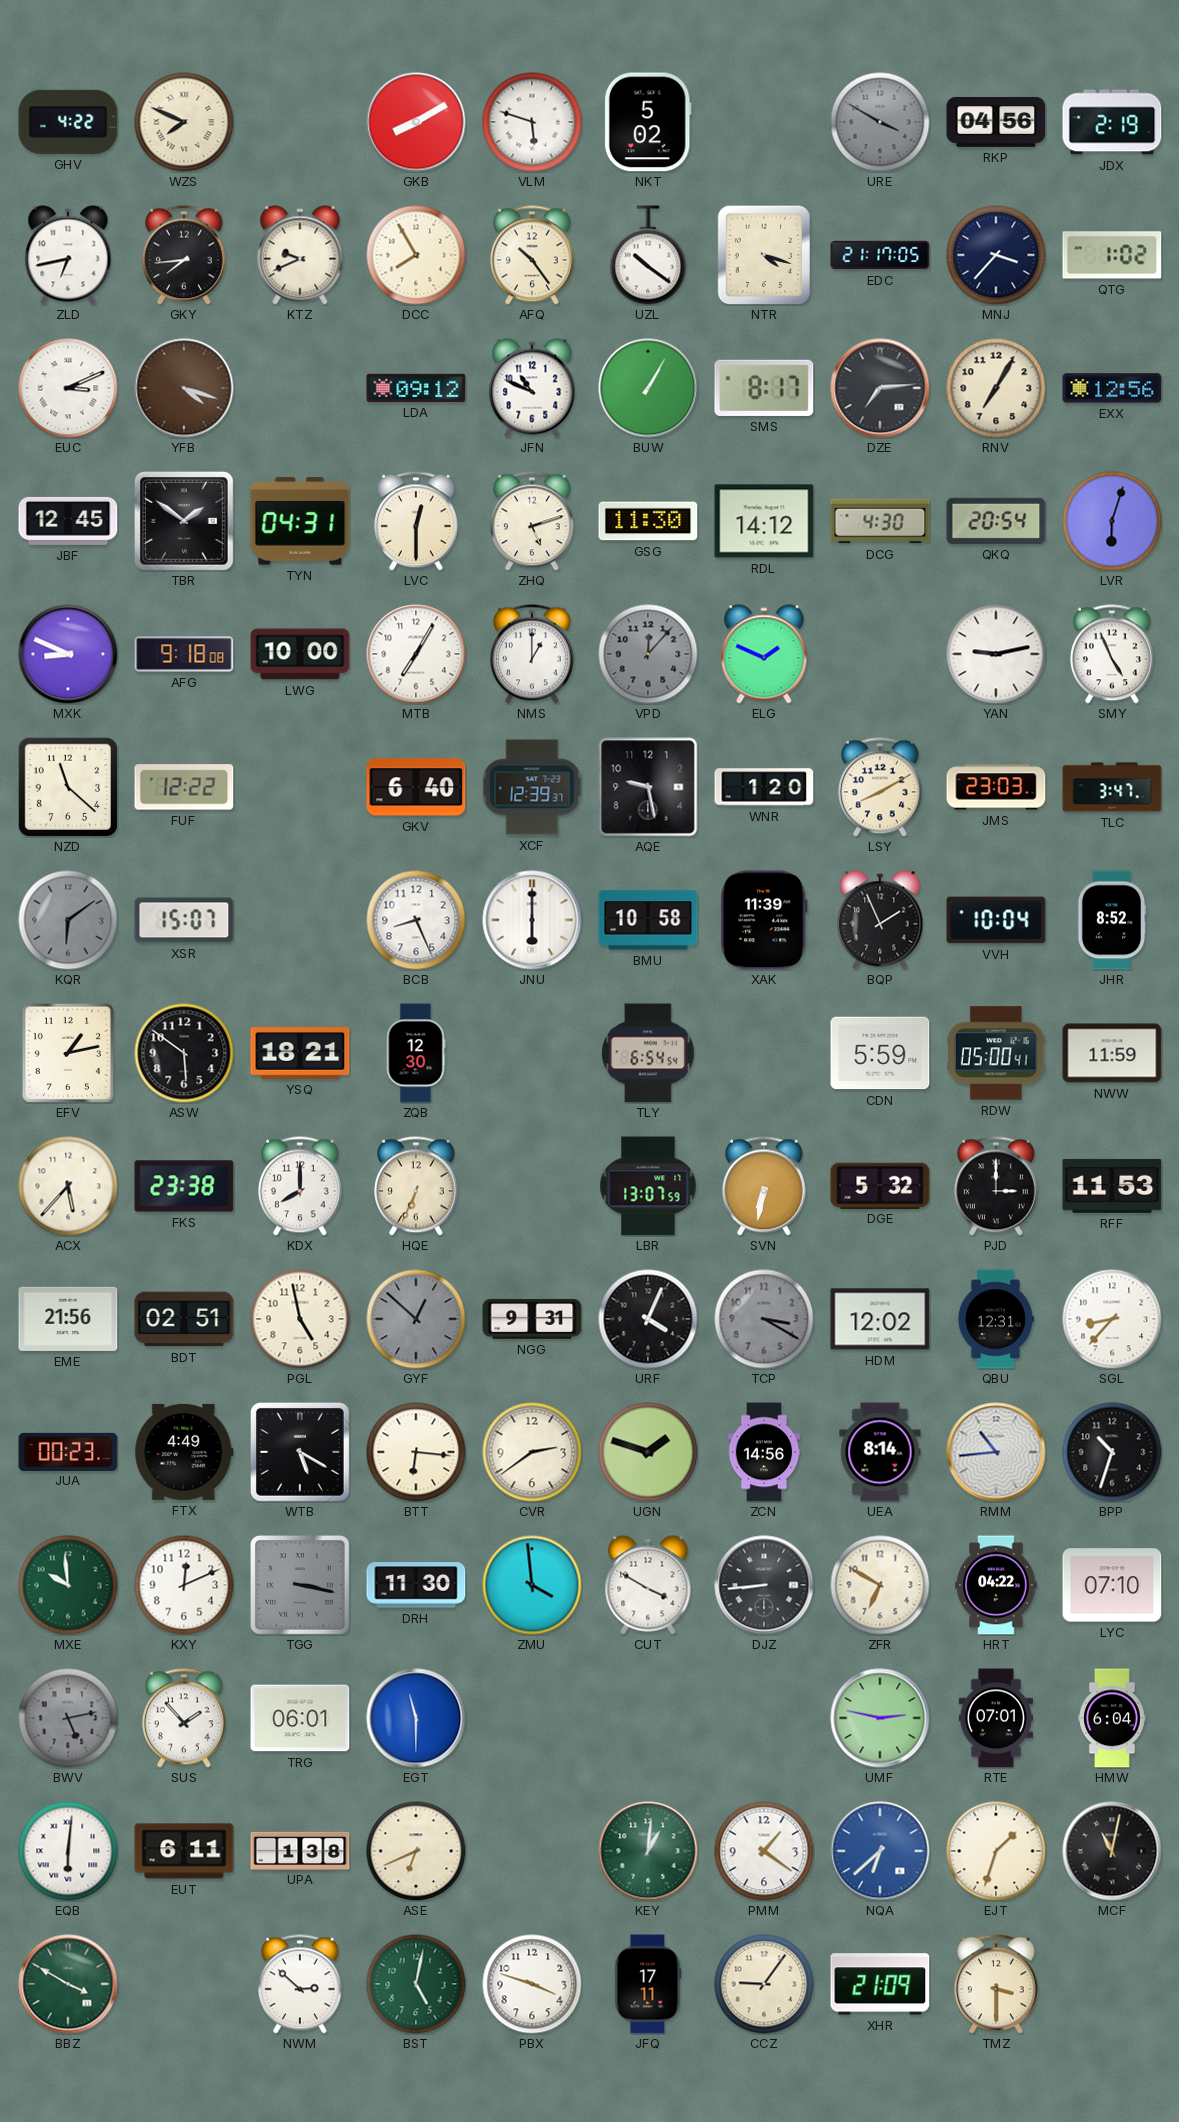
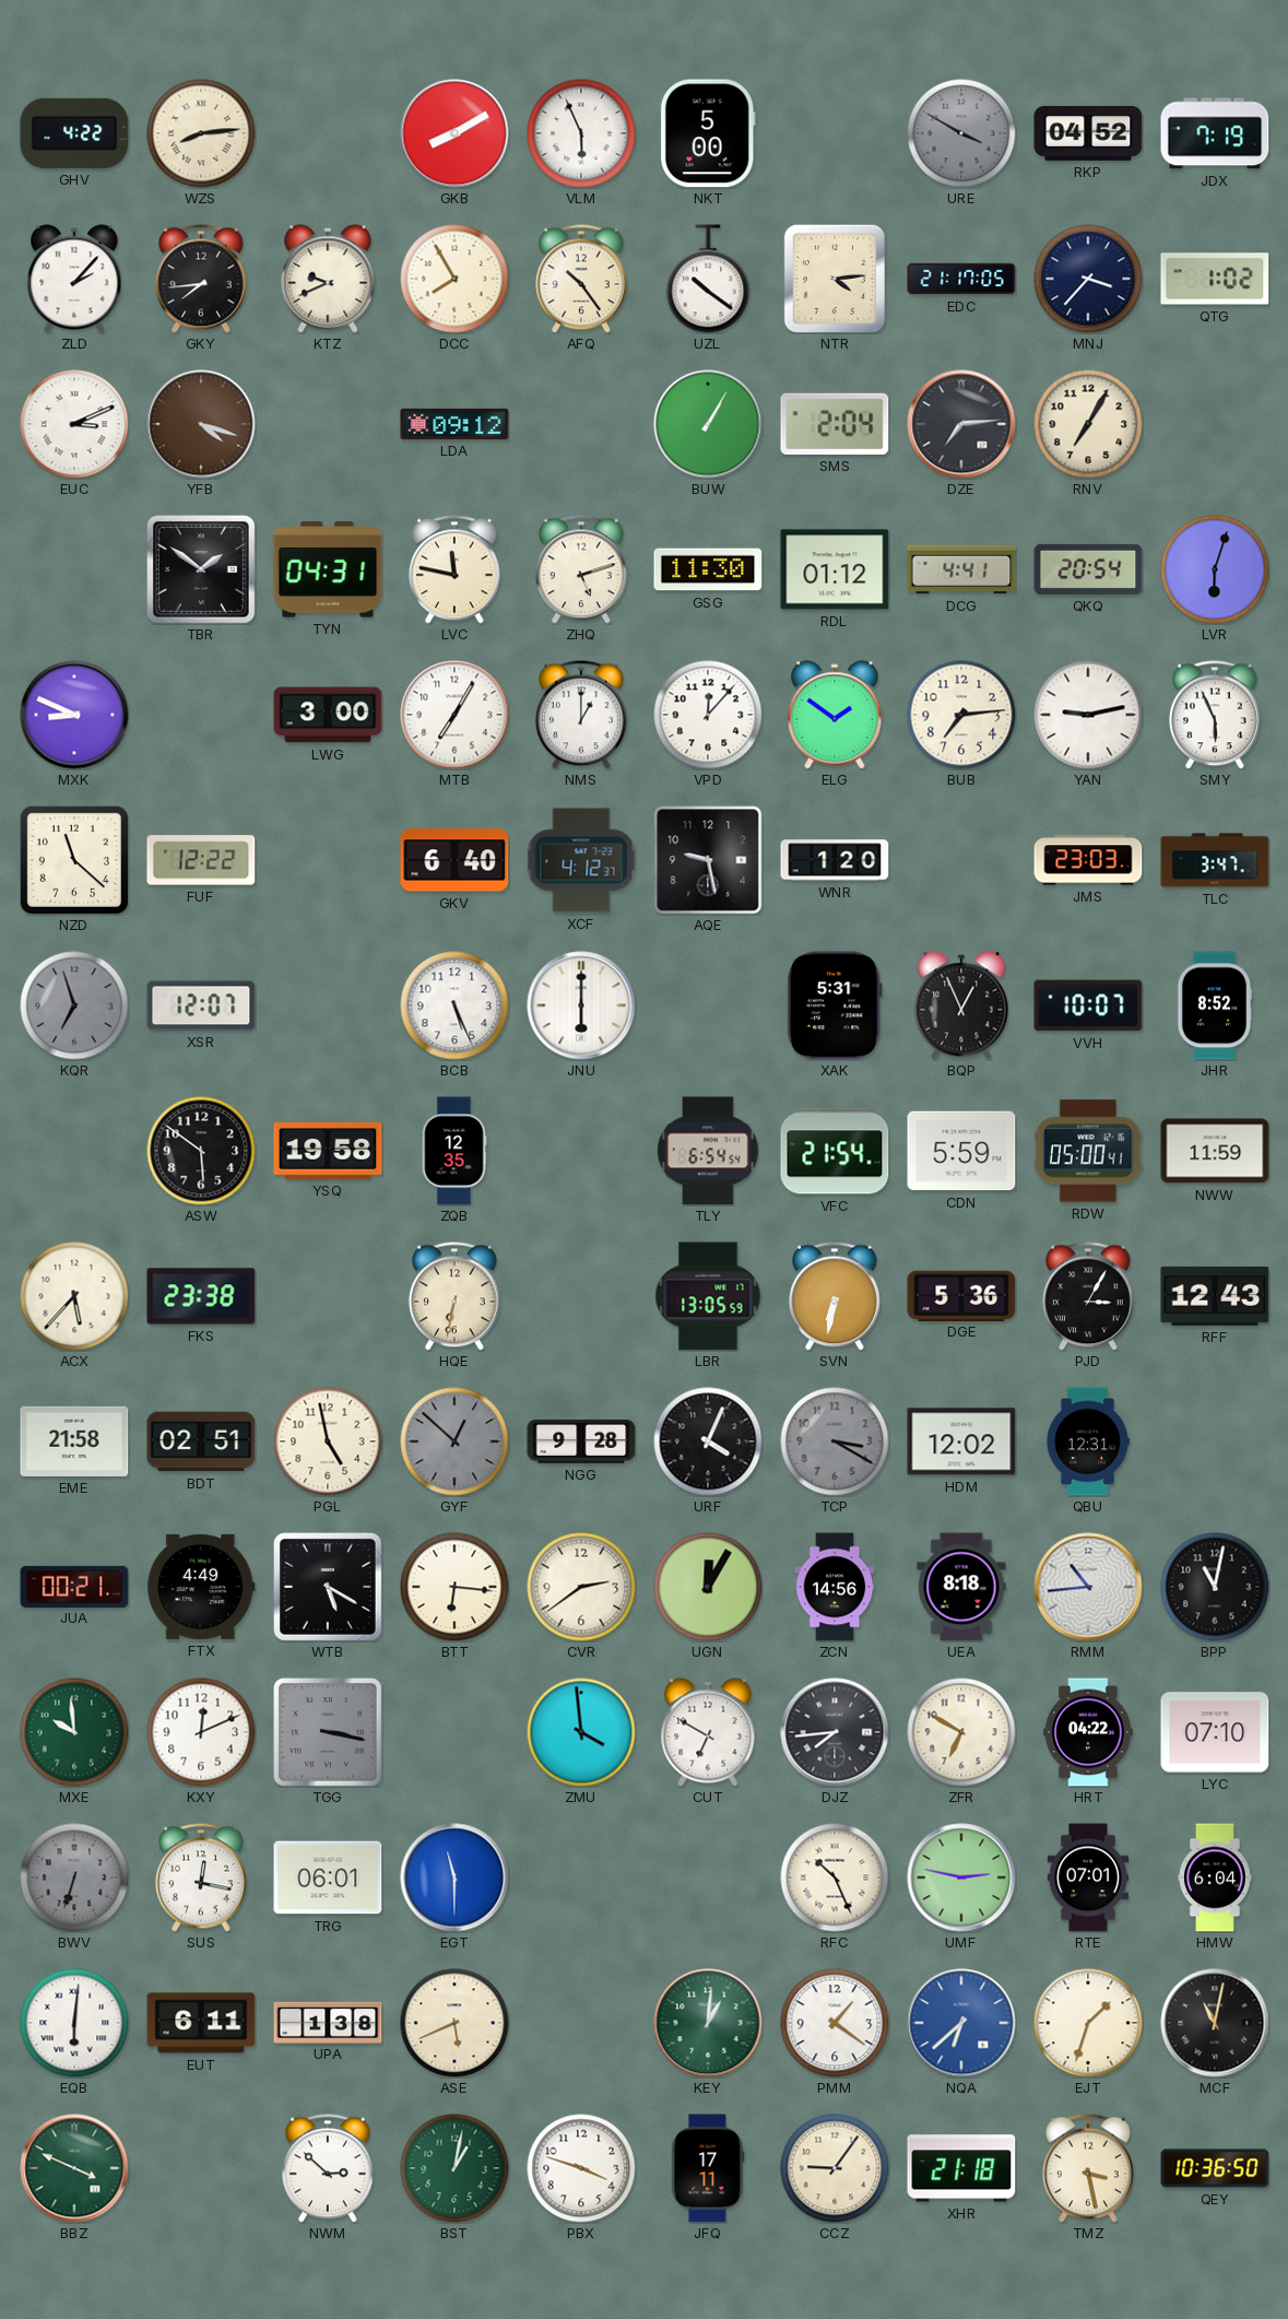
WZS: 7:49 -> 8:14
VLM: 5:48 -> 5:56
NKT: 5:02 -> 5:00
RKP: 04:56 -> 04:52
JDX: 2:19 -> 7:19
ZLD: 6:43 -> 2:07
NTR: 4:18 -> 4:14
JFN: 10:49 -> none
SMS: 8:17 -> 2:04
EXX: 12:56 -> none
JBF: 12:45 -> none
LVC: 12:30 -> 11:47
RDL: 14:12 -> 01:12
DCG: 4:30 -> 4:41
AFG: 9:18 -> none
LWG: 10:00 -> 3:00
VPD dial: grey -> white
ELG: 1:49 -> 1:51
BUB: none -> 7:14
SMY: 4:56 -> 5:56
XCF: 12:39 -> 4:12
LSY: 8:10 -> none
KQR: 6:09 -> 6:57
XSR: 15:07 -> 12:07
BCB: 8:26 -> 5:26
BMU: 10:58 -> none
XAK: 11:39 -> 5:31
BQP: 1:56 -> 12:56
VVH: 10:04 -> 10:07
EFV: 1:13 -> none
YSQ: 18:21 -> 19:58
ZQB: 12:30 -> 12:35
VFC: none -> 21:54
KDX: 8:00 -> none
HQE: 6:34 -> 6:32
LBR: 13:07 -> 13:05
DGE: 5:32 -> 5:36
PJD: 3:00 -> 3:05
RFF: 11:53 -> 12:43
EME: 21:56 -> 21:58
NGG: 9:31 -> 9:28
SGL: 8:37 -> none
JUA: 00:23 -> 00:21
UGN: 1:48 -> 12:05
UEA: 8:14 -> 8:18
BPP: 10:33 -> 11:02
DRH: 11:30 -> none
CUT: 3:50 -> 6:50
DJZ: 8:44 -> 7:44
BWV: 5:13 -> 6:33
SUS: 1:53 -> 12:17
RFC: none -> 10:26
ASE: 6:41 -> 5:41
BBZ: 3:50 -> 3:49
BST: 5:02 -> 1:02
XHR: 21:09 -> 21:18
TMZ: 3:30 -> 3:28
QEY: none -> 10:36
